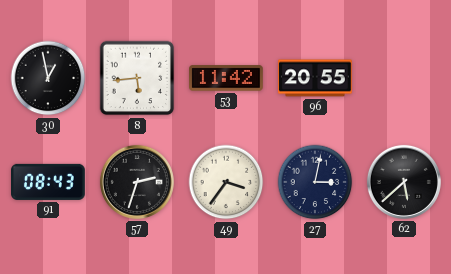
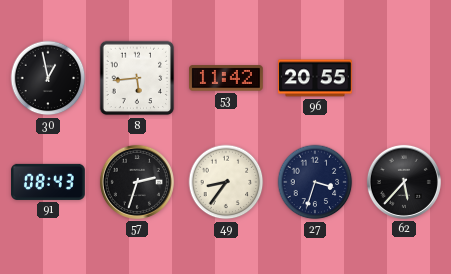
49: 3:36 -> 8:36
27: 3:02 -> 3:33
62: 5:38 -> 5:37
